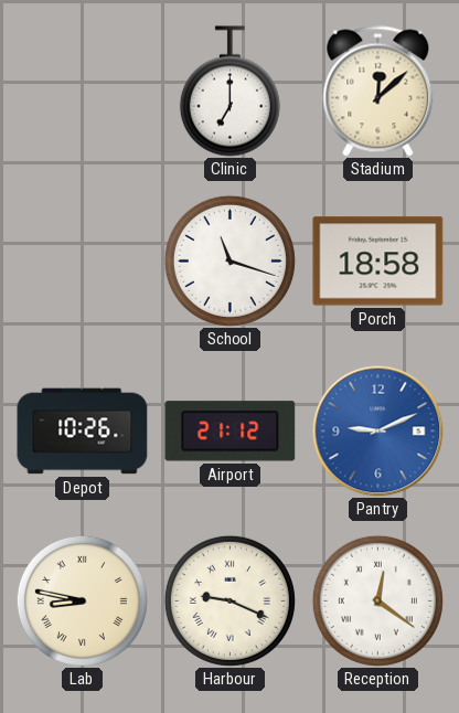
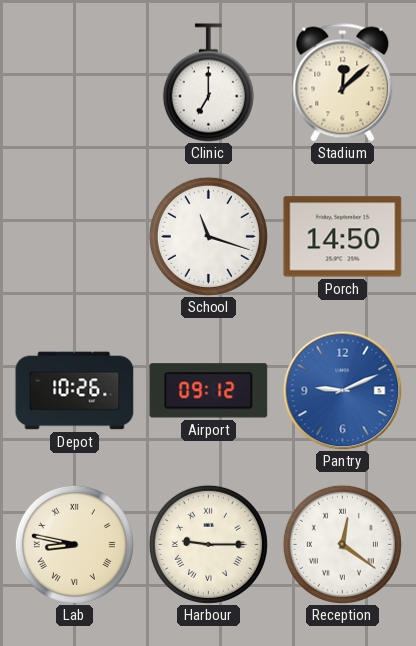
Porch: 18:58 -> 14:50
Airport: 21:12 -> 09:12
Harbour: 9:19 -> 9:15
